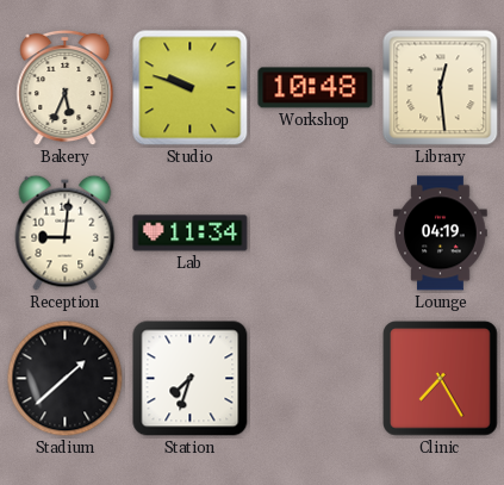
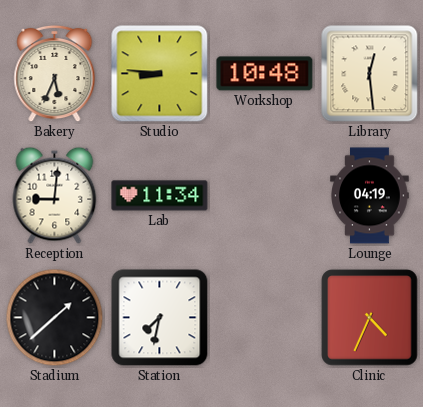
Studio: 9:48 -> 8:46
Station: 7:33 -> 7:32
Clinic: 7:25 -> 4:34
